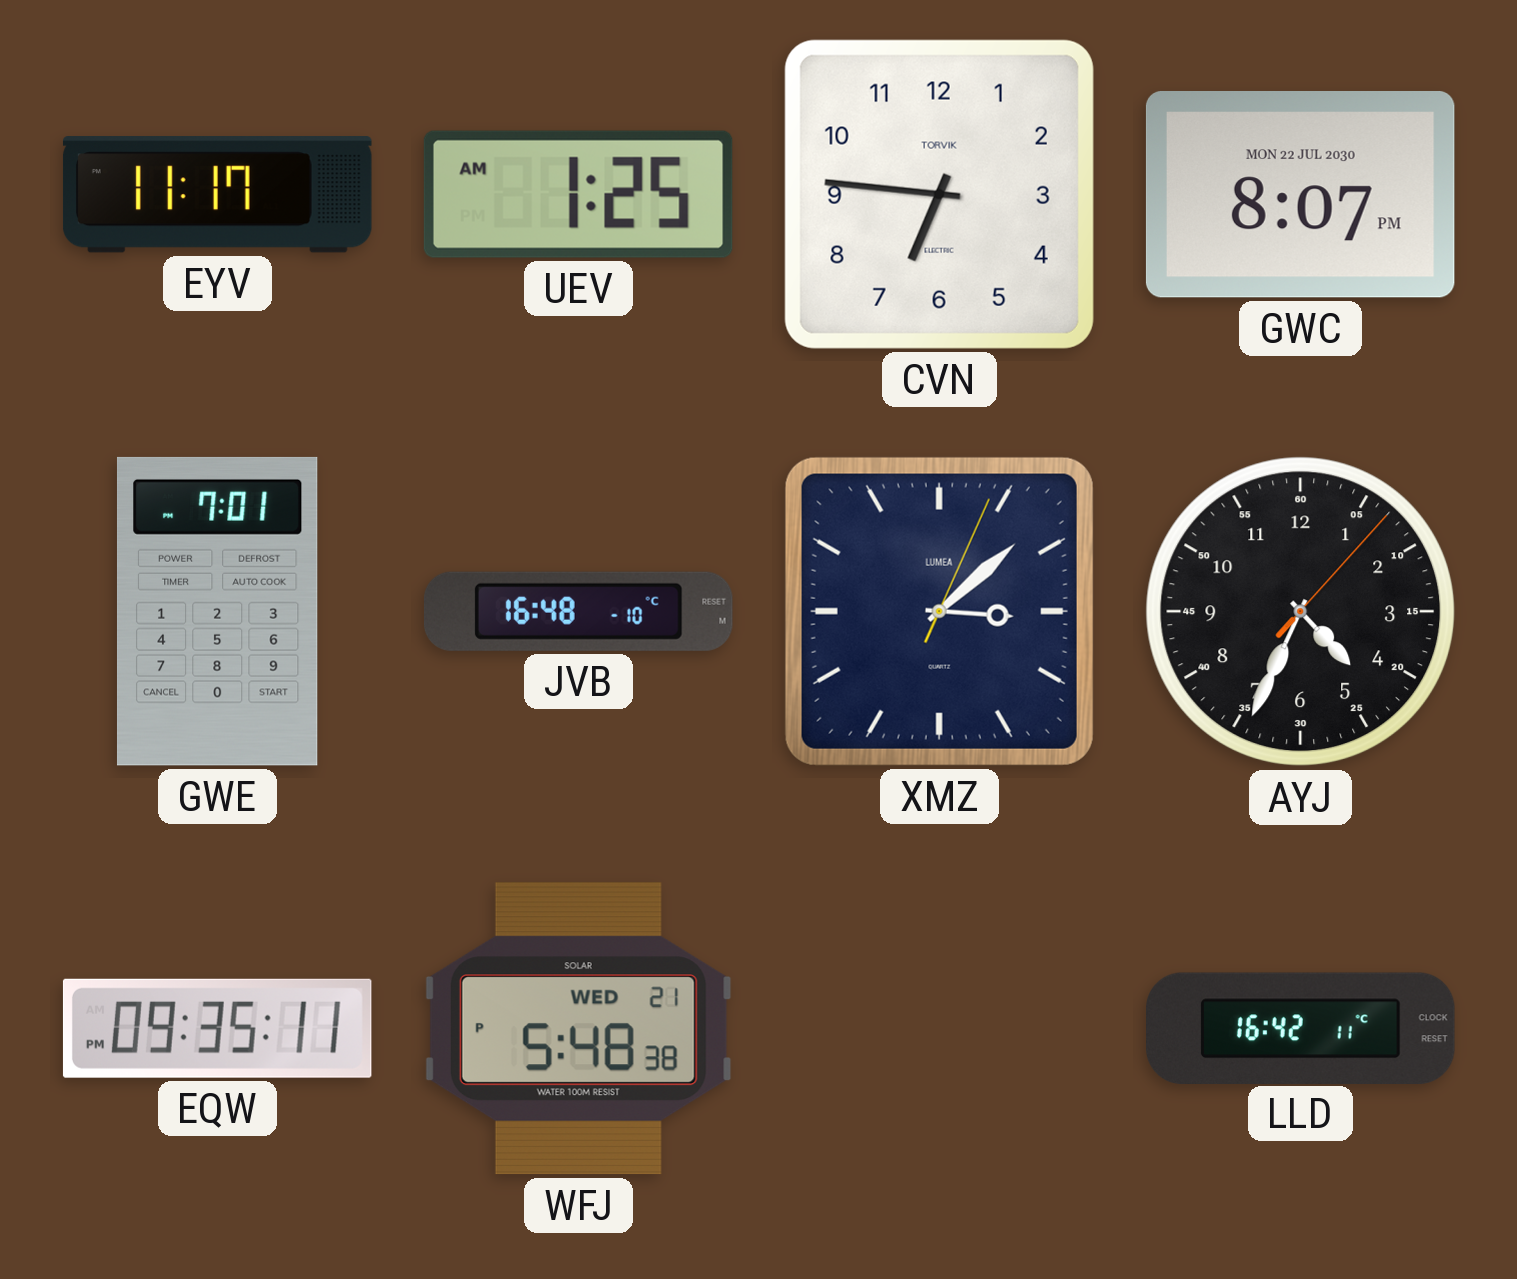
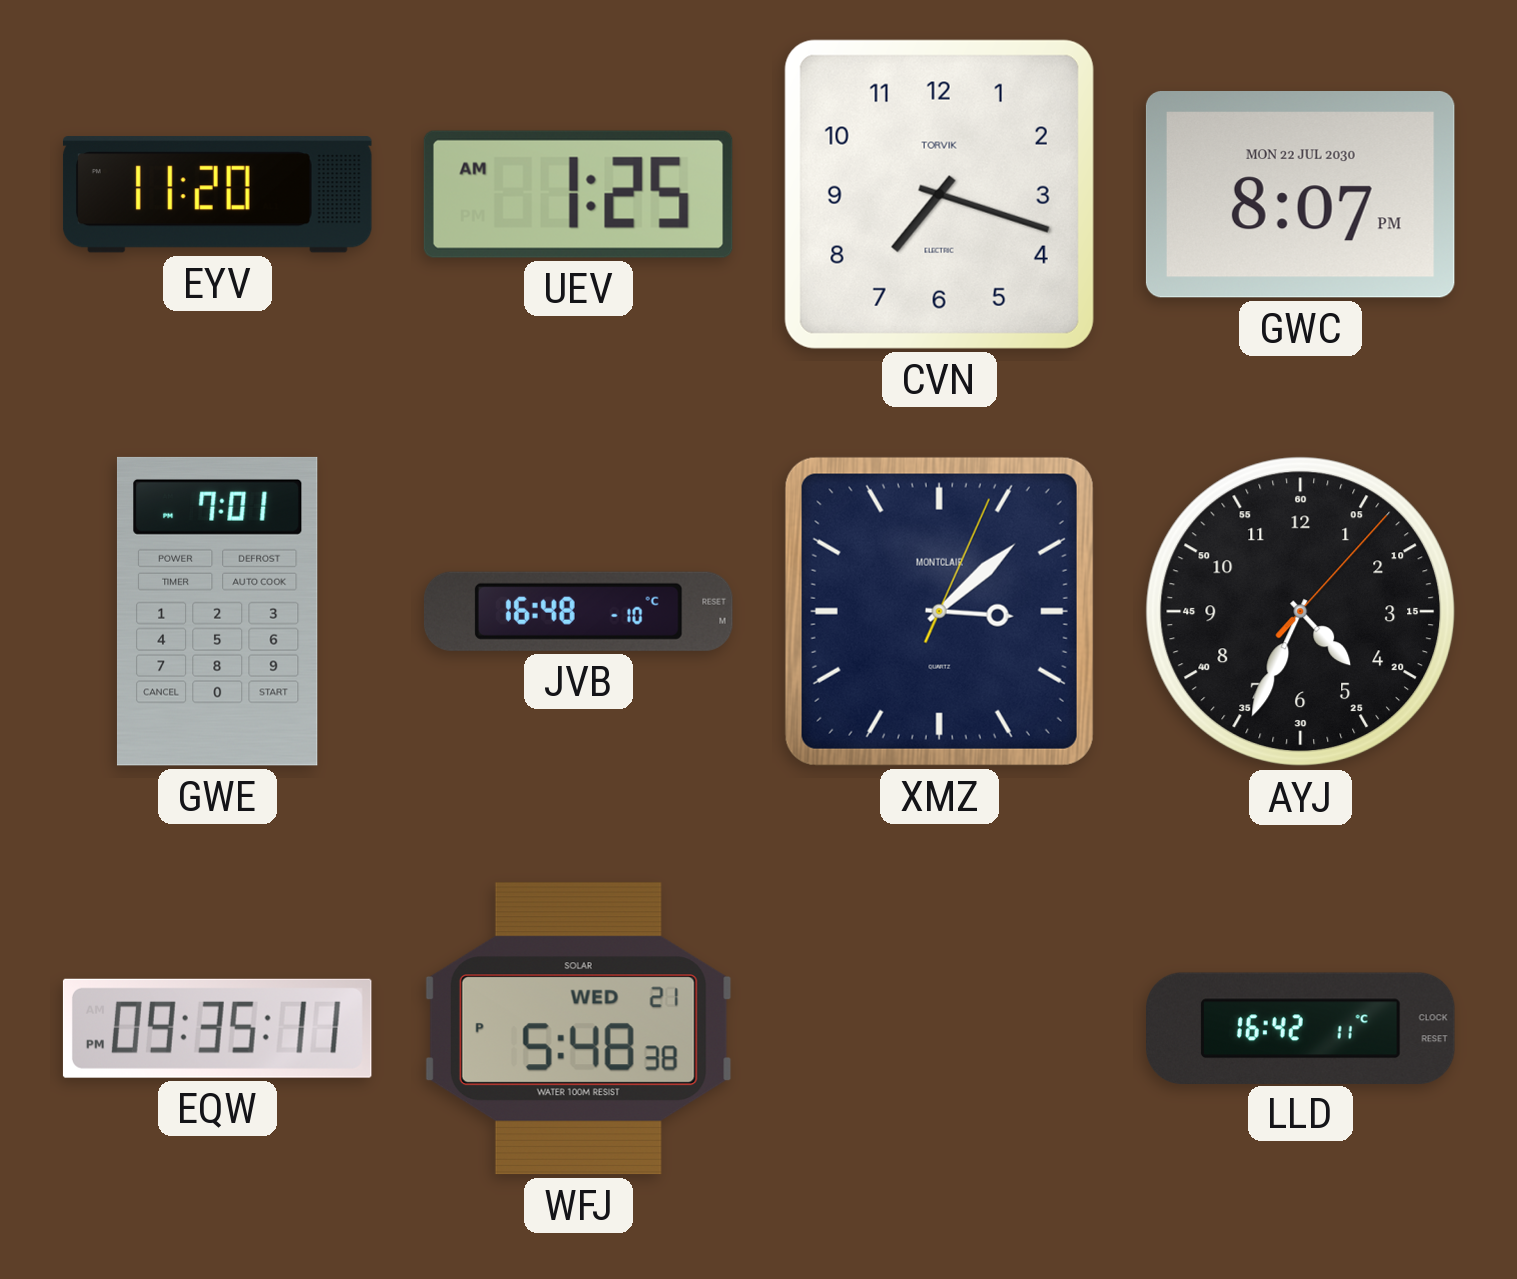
EYV: 11:17 -> 11:20
CVN: 6:46 -> 7:18
XMZ brand: LUMEA -> MONTCLAIR
